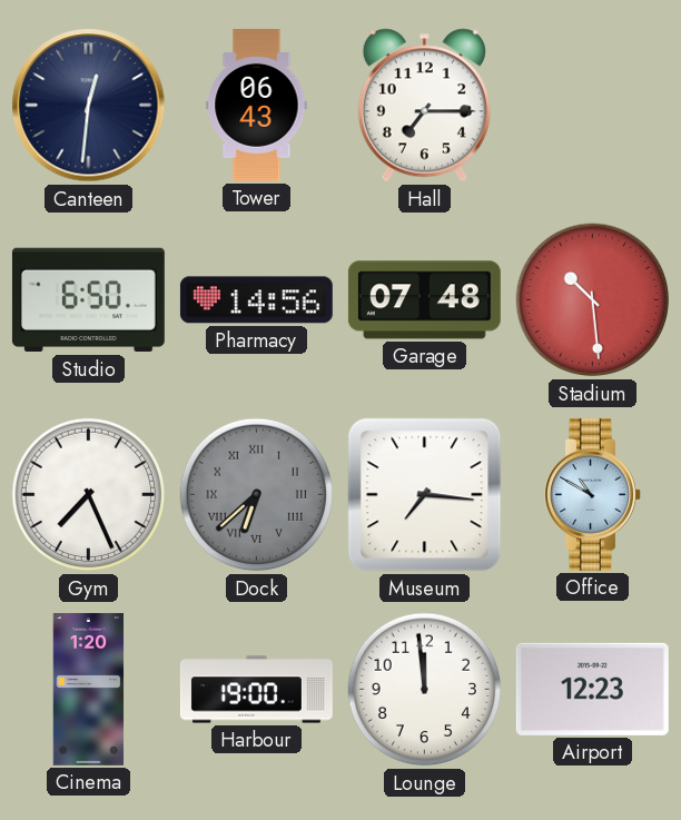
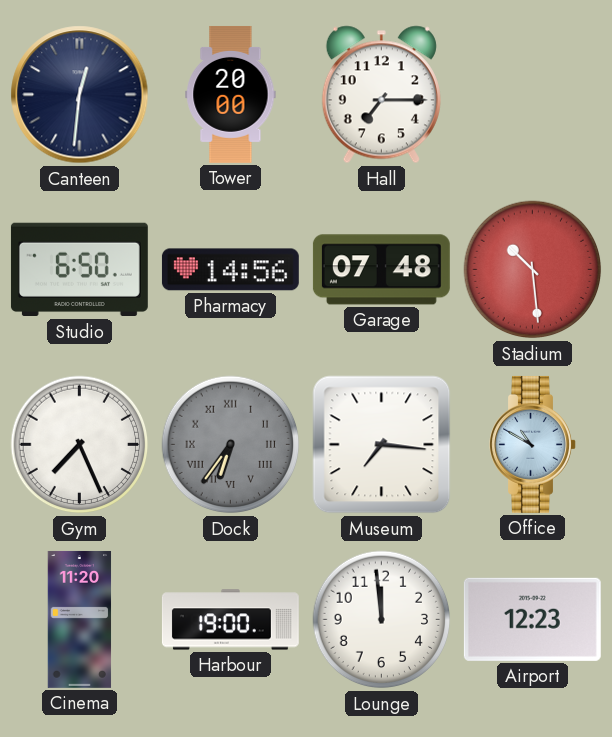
Tower: 06:43 -> 20:00
Dock: 6:38 -> 6:36
Cinema: 1:20 -> 11:20
